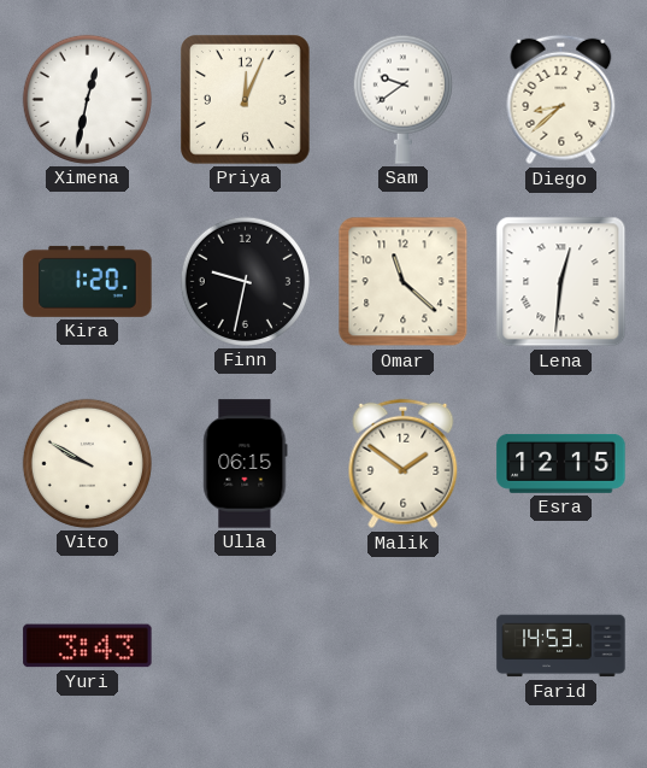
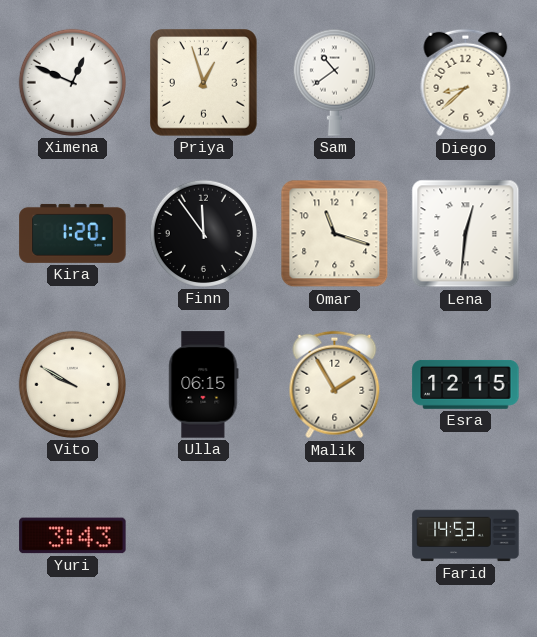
Ximena: 12:32 -> 12:49
Priya: 12:04 -> 12:57
Sam: 9:39 -> 10:39
Finn: 9:32 -> 11:54
Omar: 11:22 -> 11:18
Malik: 1:51 -> 1:55
